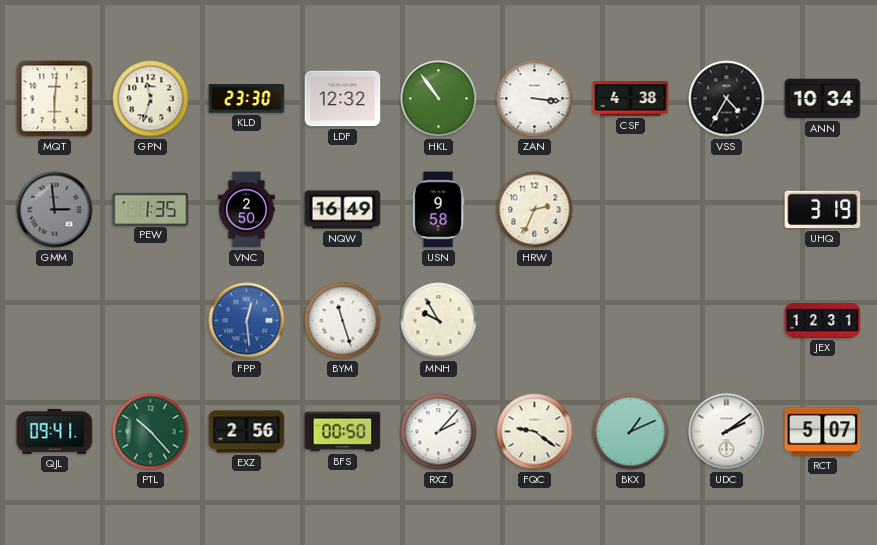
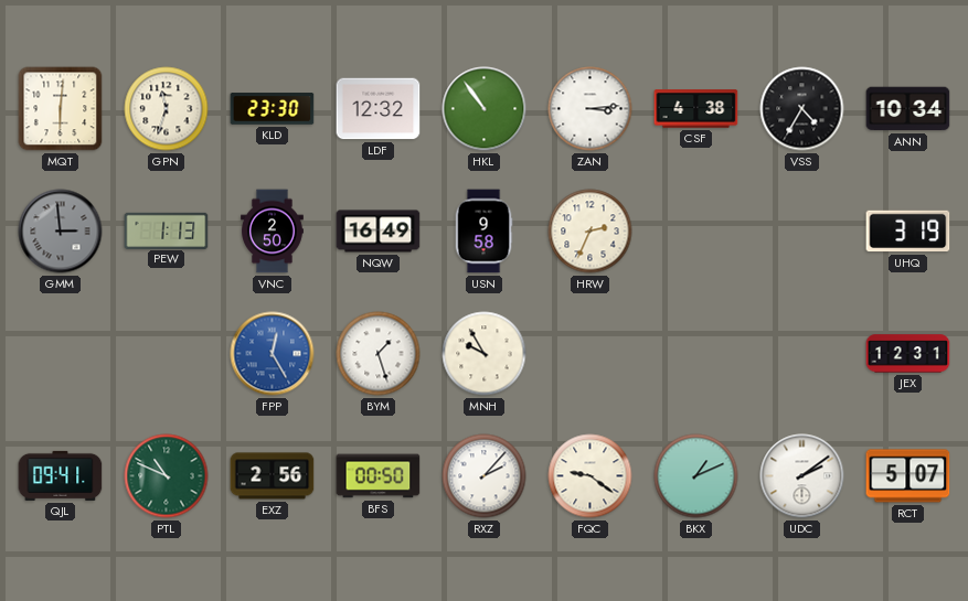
ZAN: 3:16 -> 3:14
PEW: 1:35 -> 1:13
FPP: 12:29 -> 12:25
BYM: 11:27 -> 1:27
PTL: 10:23 -> 10:49
